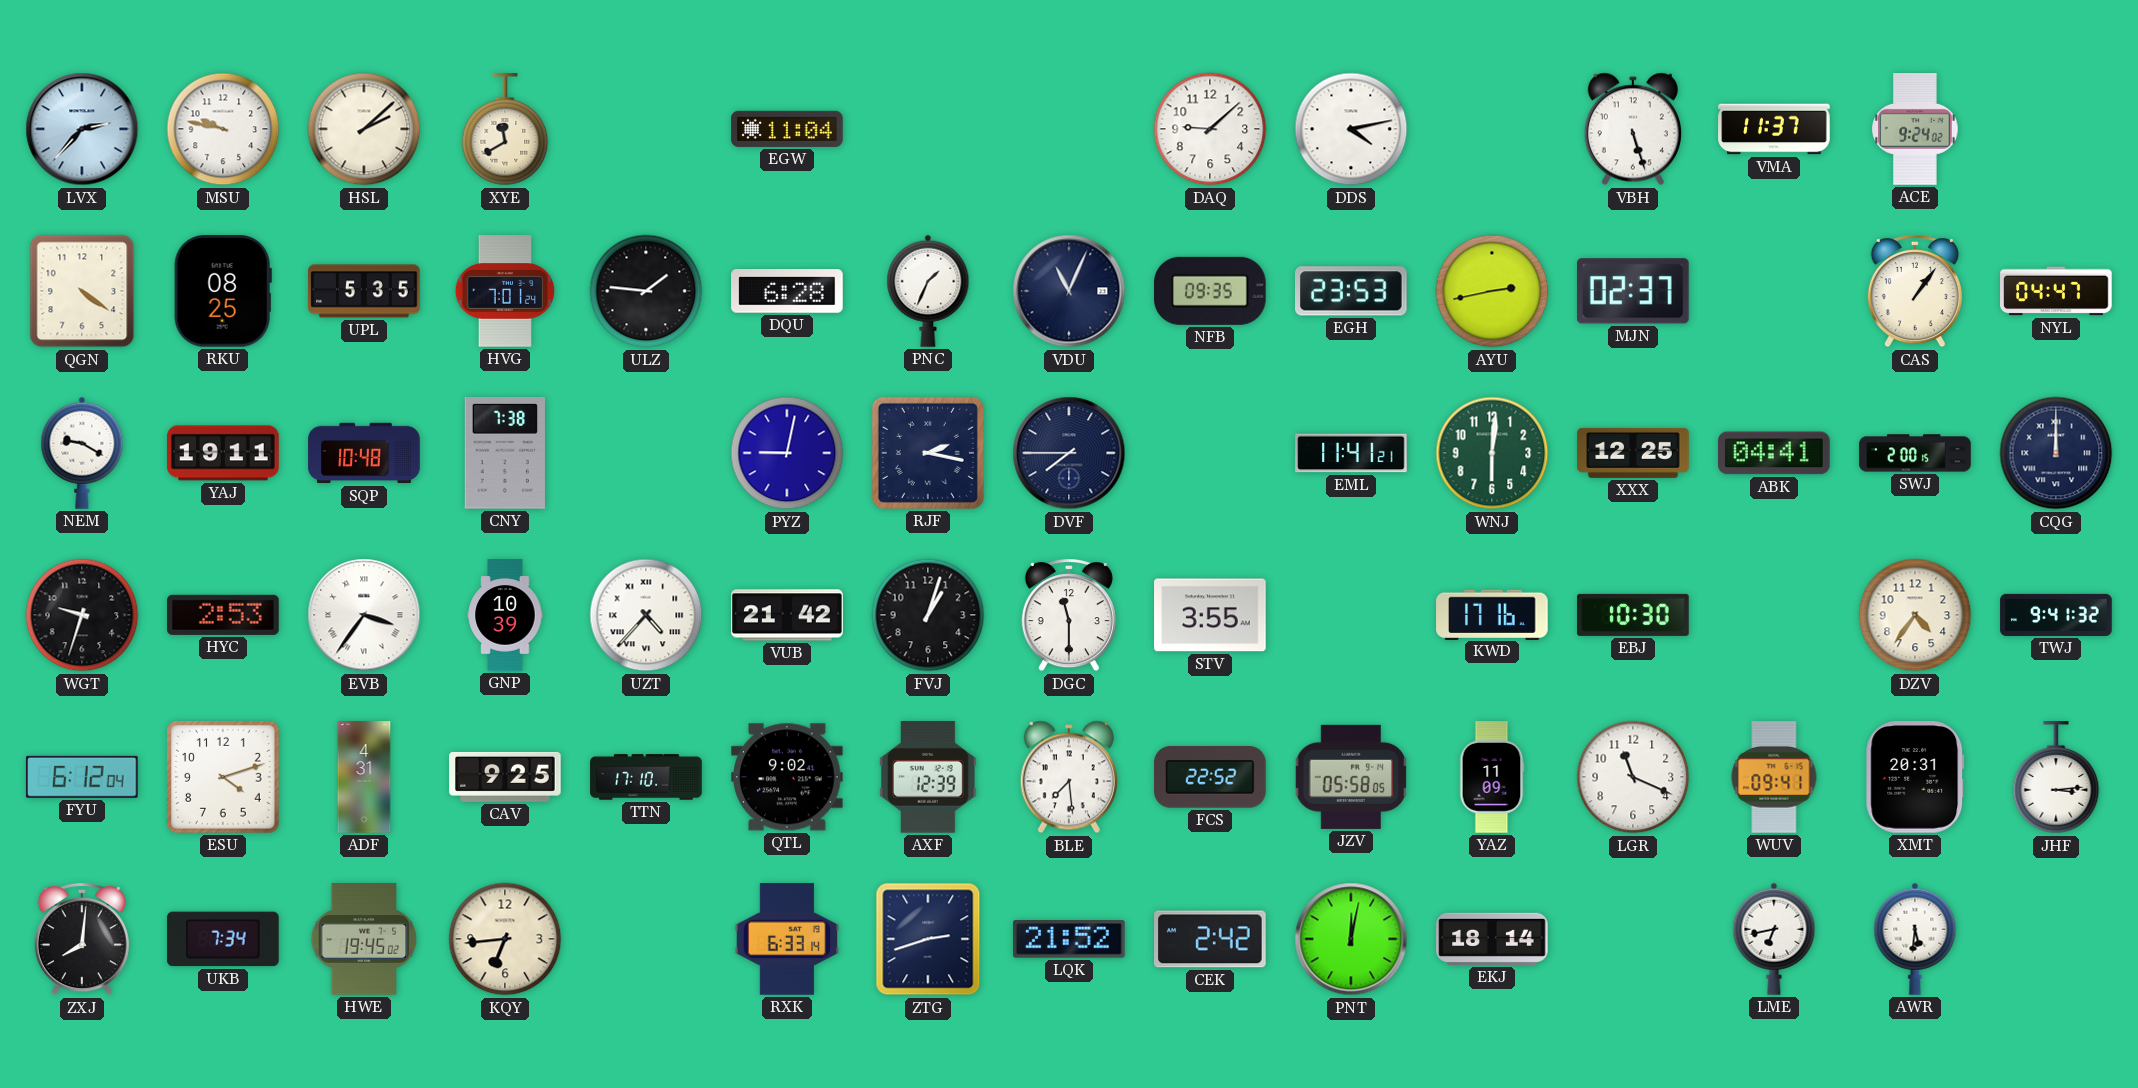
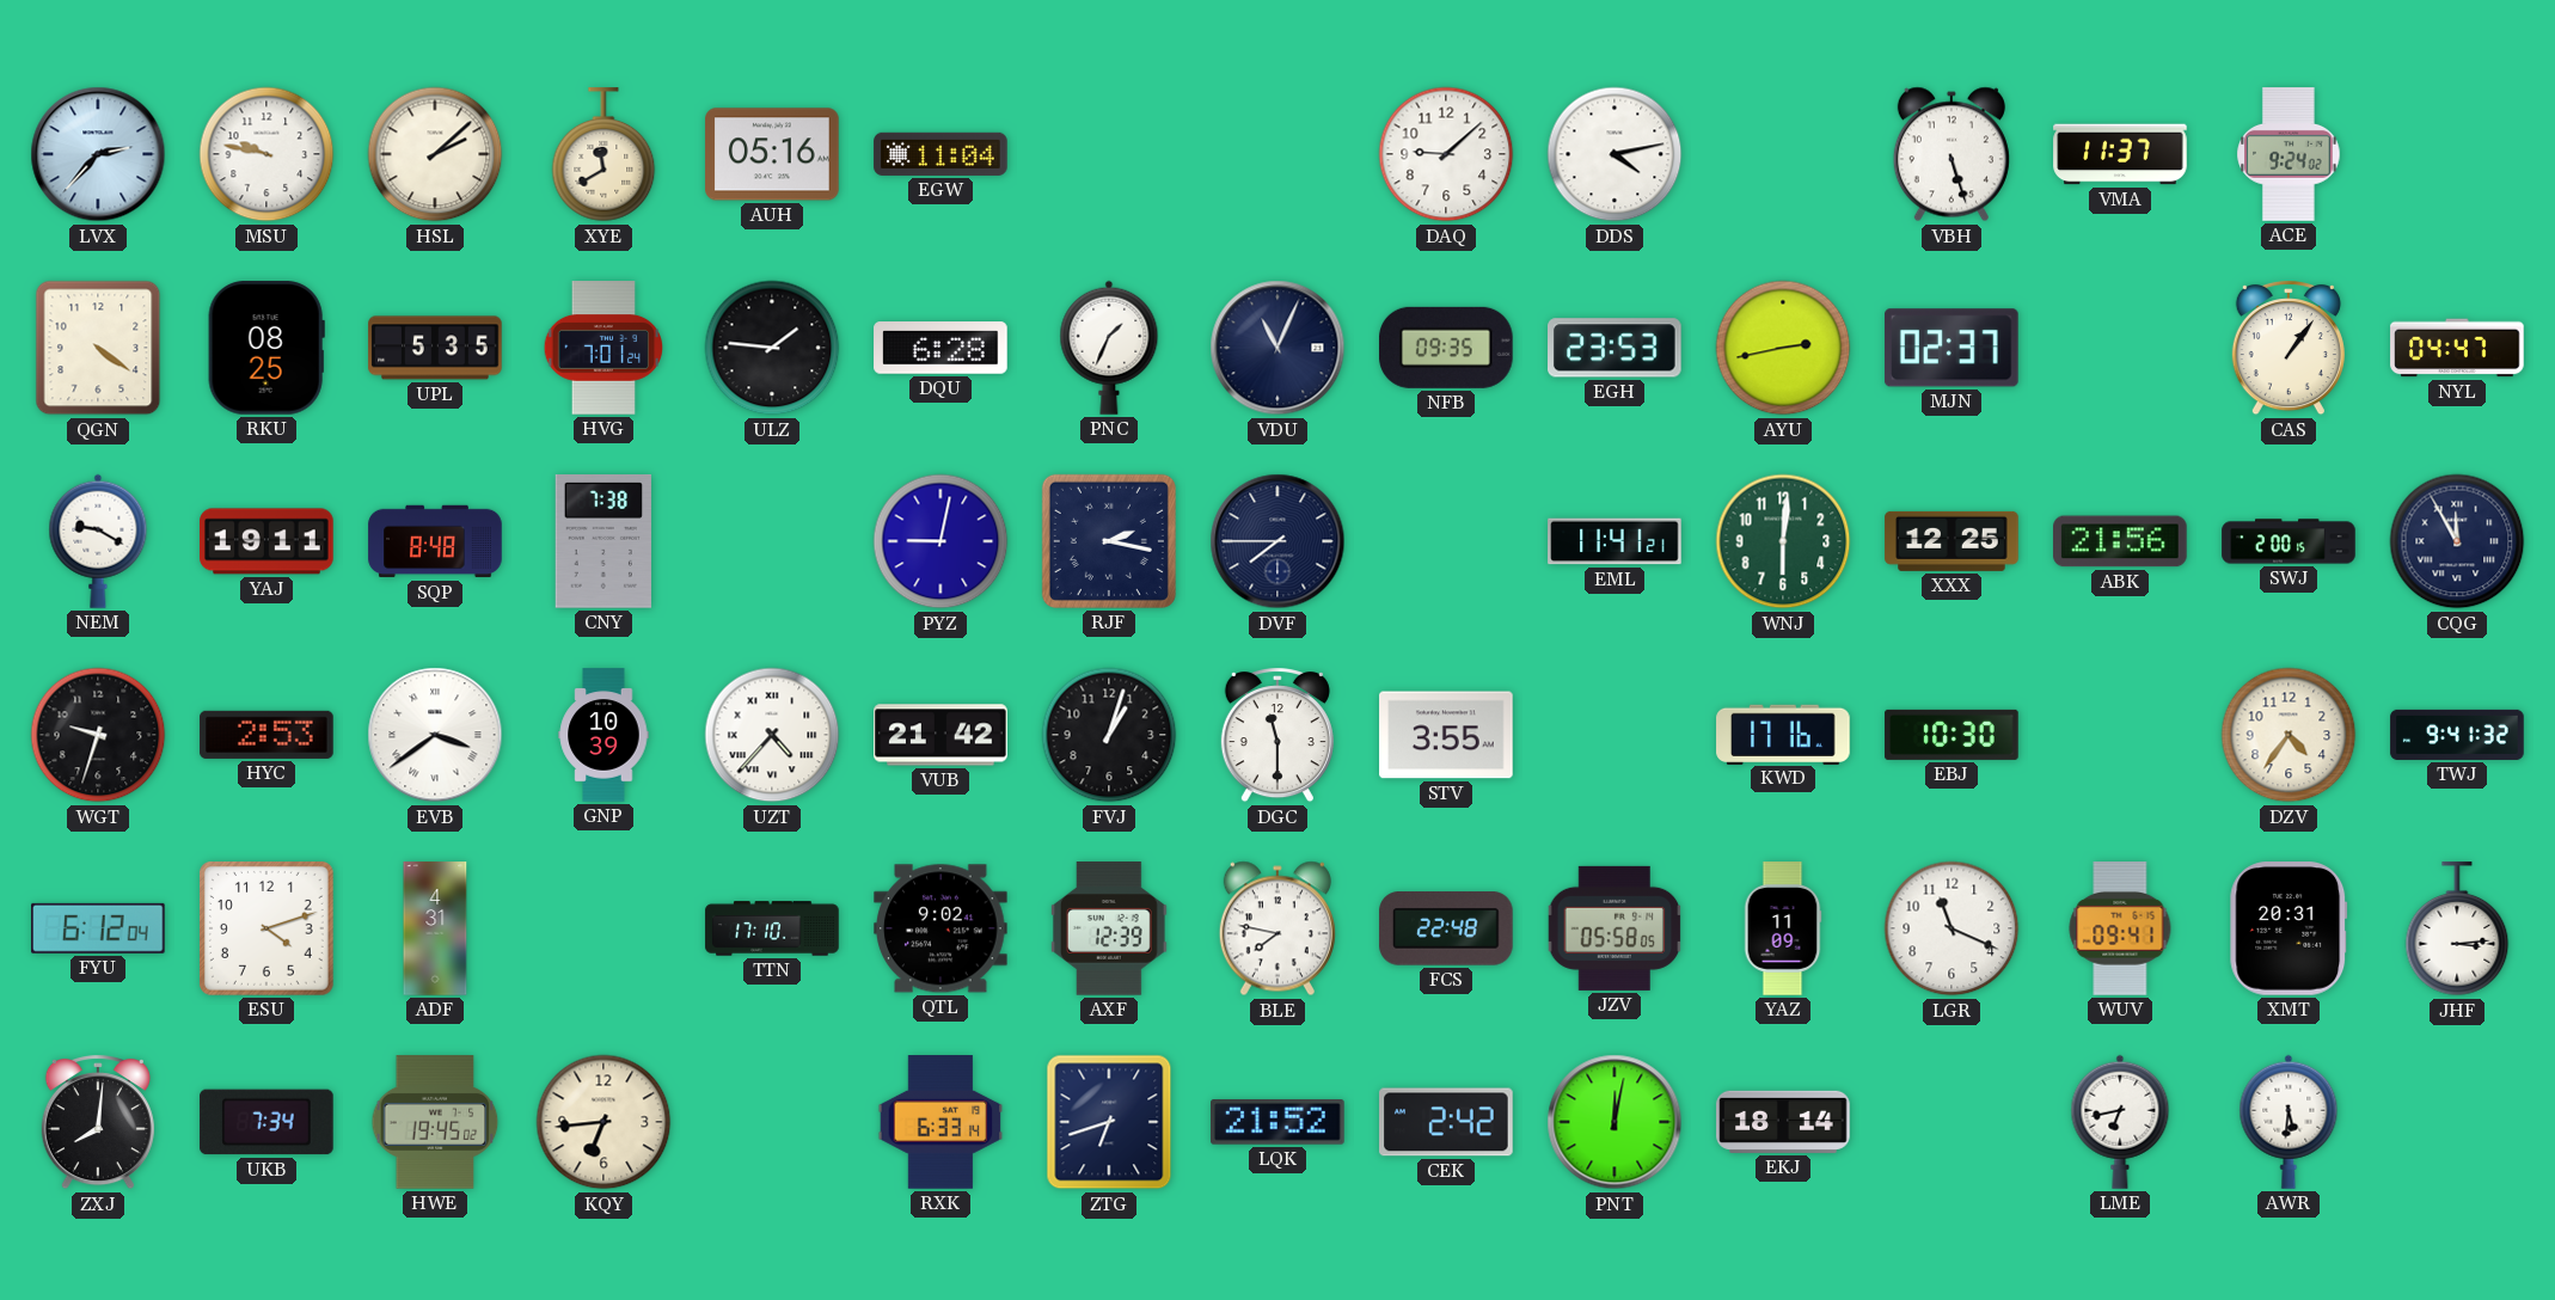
AUH: none -> 05:16
SQP: 10:48 -> 8:48
ABK: 04:41 -> 21:56
CQG: 12:00 -> 11:55
EVB: 3:36 -> 3:39
CAV: 9:25 -> none
BLE: 7:29 -> 7:47
FCS: 22:52 -> 22:48
ZTG: 2:42 -> 6:42
